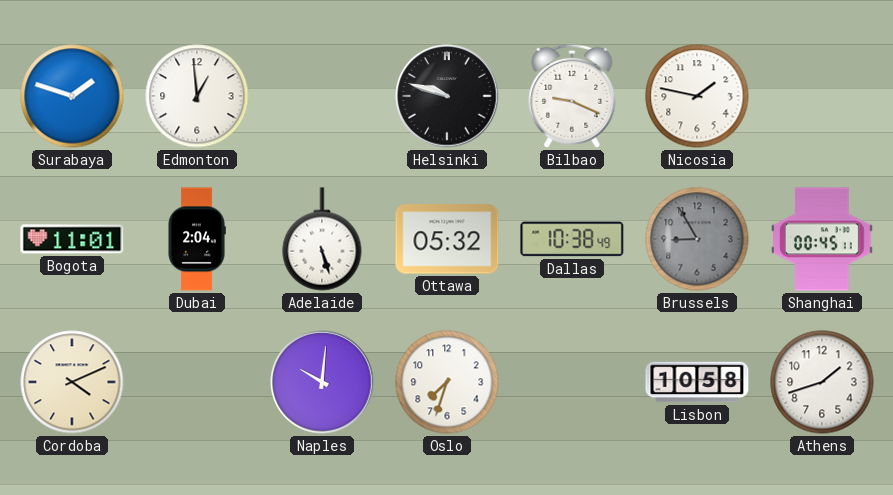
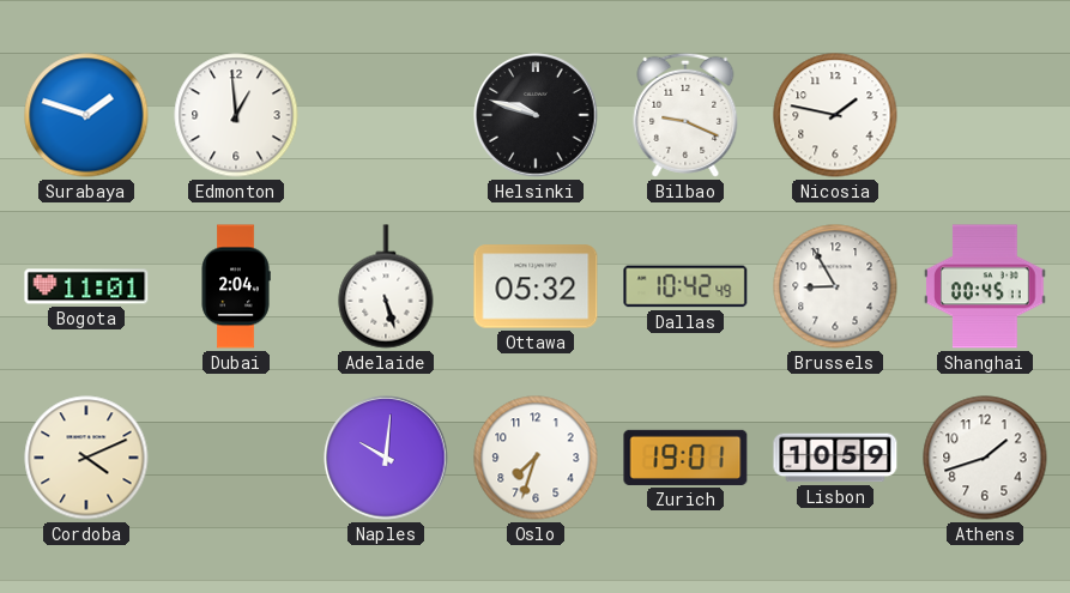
Dallas: 10:38 -> 10:42
Brussels dial: grey -> white
Zurich: none -> 19:01
Lisbon: 10:58 -> 10:59
